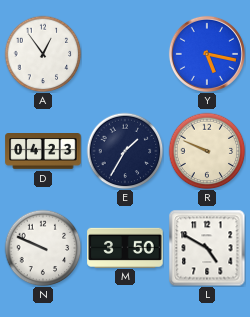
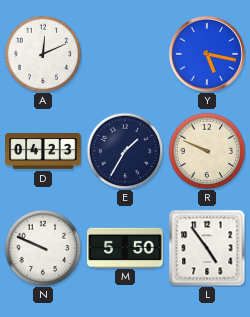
A: 12:54 -> 12:11
M: 3:50 -> 5:50
L: 4:50 -> 4:54
